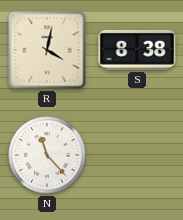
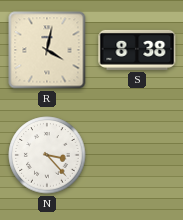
N: 11:23 -> 3:23
